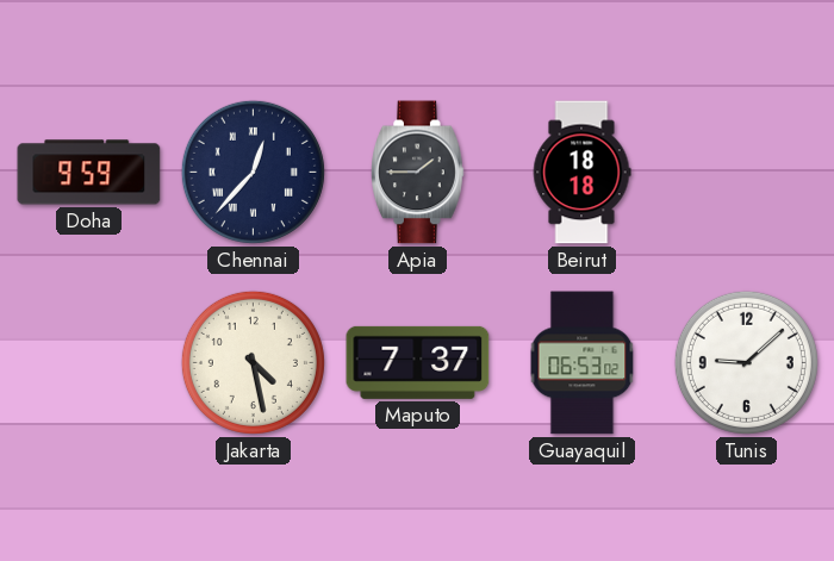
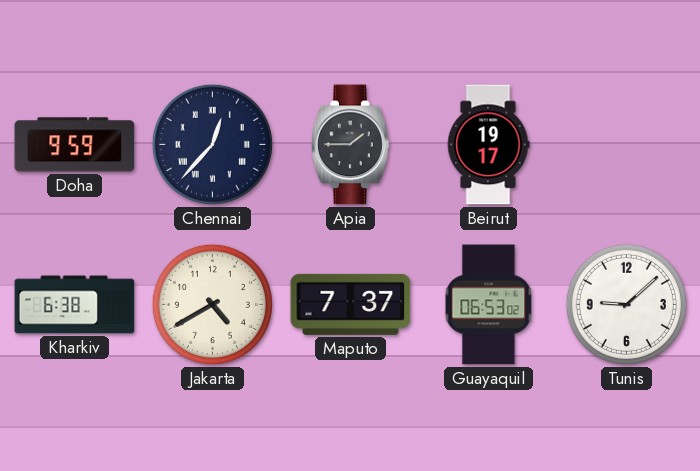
Beirut: 18:18 -> 19:17
Kharkiv: none -> 6:38
Jakarta: 4:28 -> 4:40
